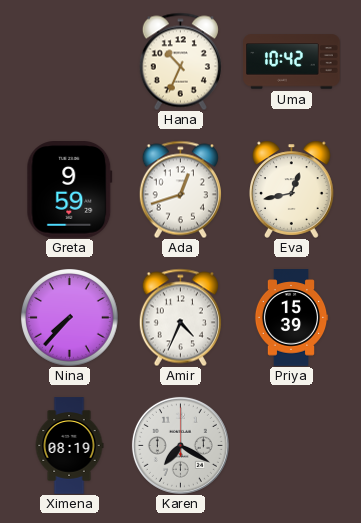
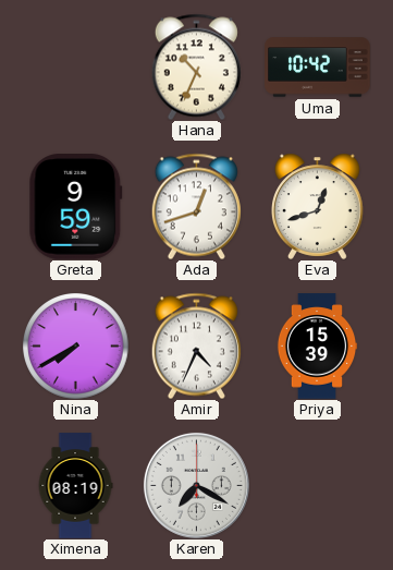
Eva: 12:43 -> 12:42
Nina: 7:37 -> 7:40
